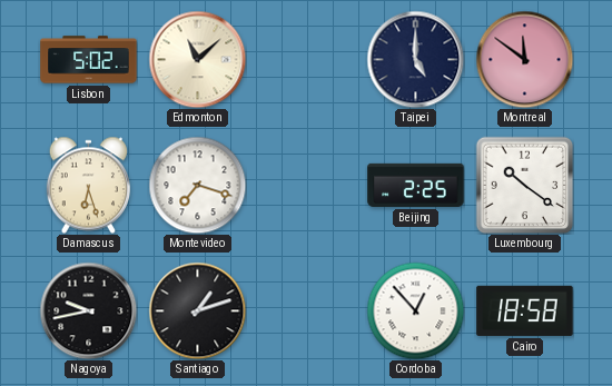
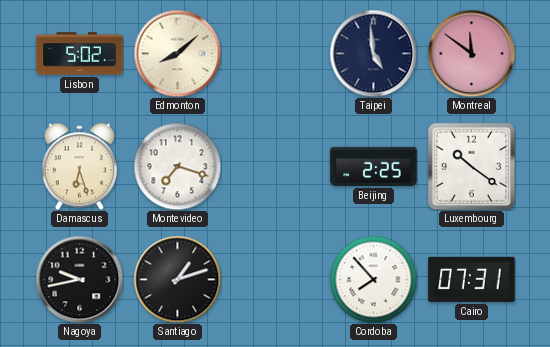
Edmonton: 11:08 -> 8:08
Taipei: 5:00 -> 4:59
Cordoba: 12:53 -> 7:53
Cairo: 18:58 -> 07:31
